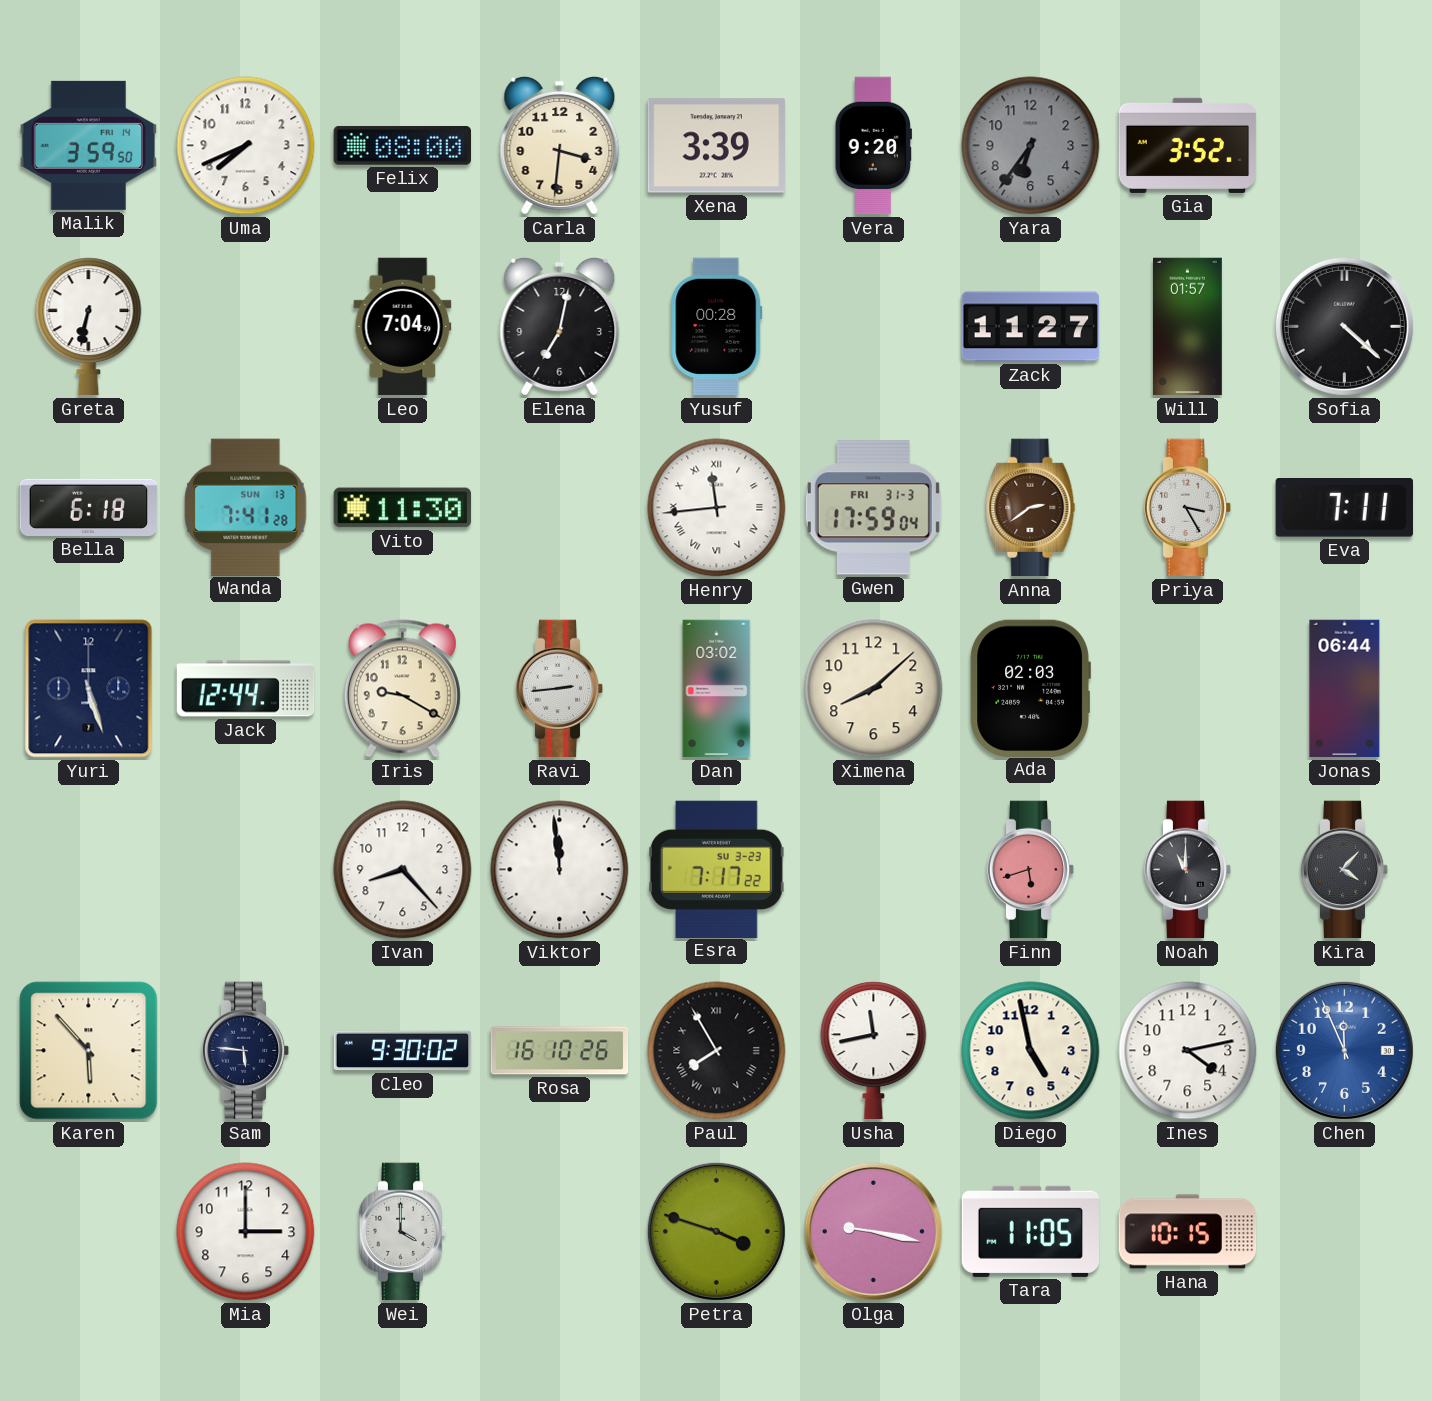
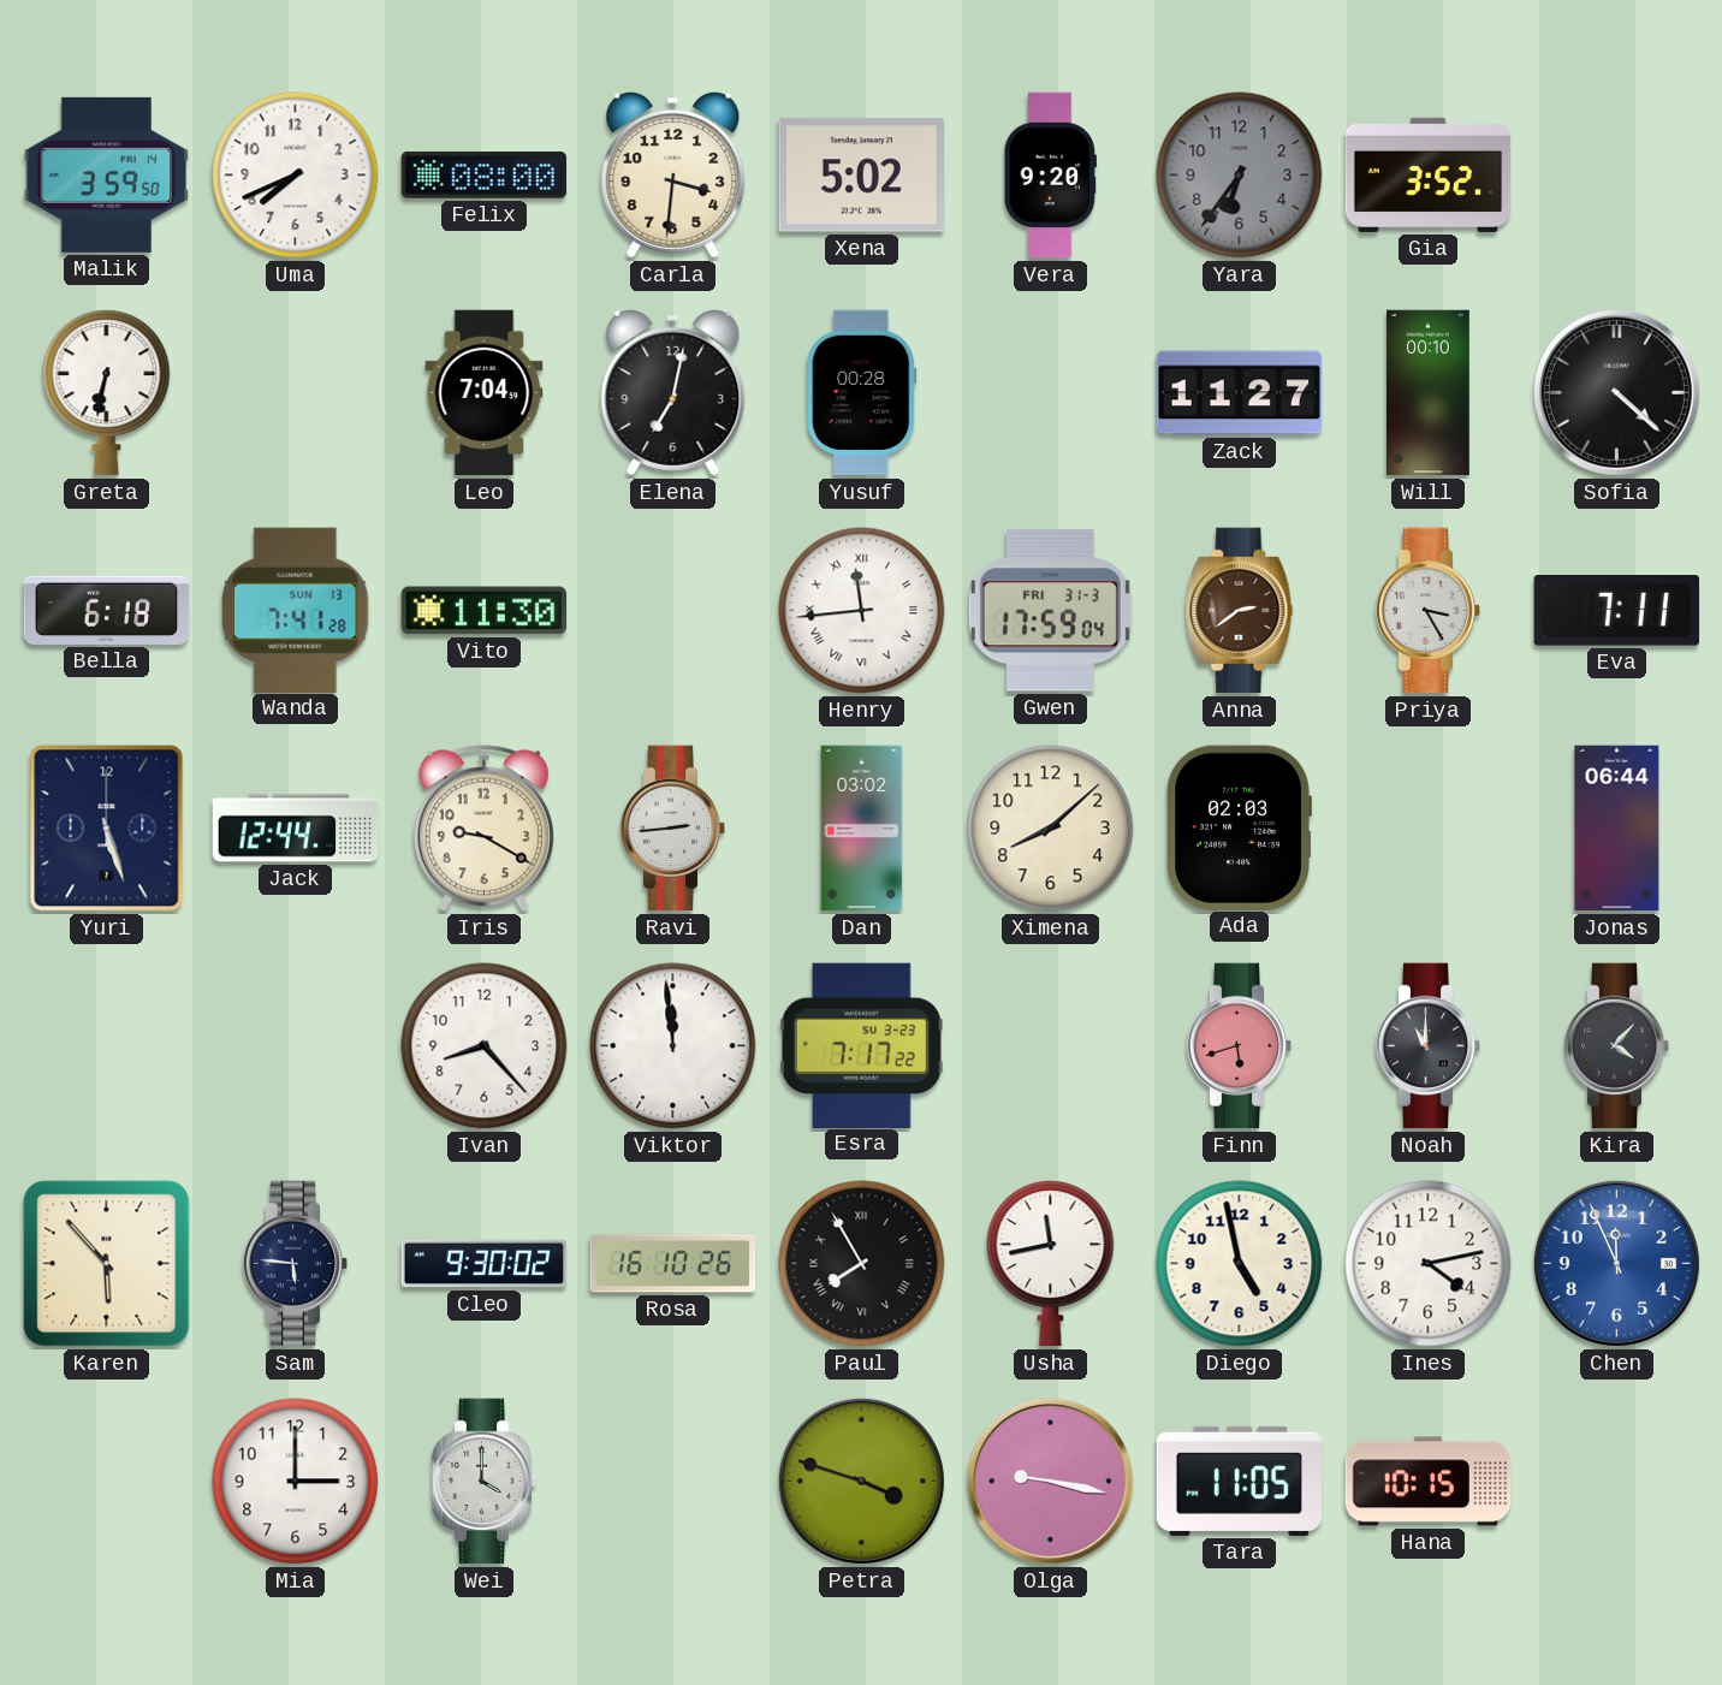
Xena: 3:39 -> 5:02
Will: 01:57 -> 00:10
